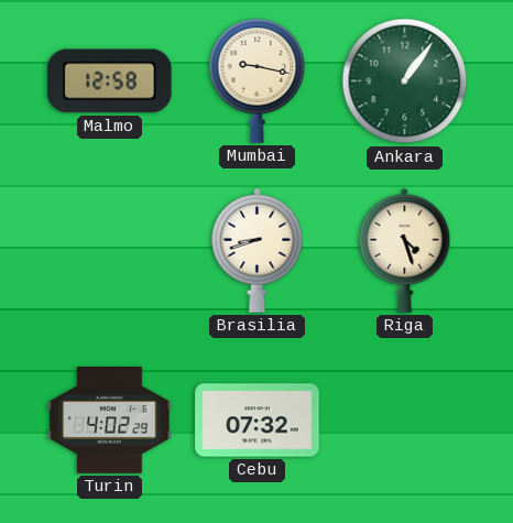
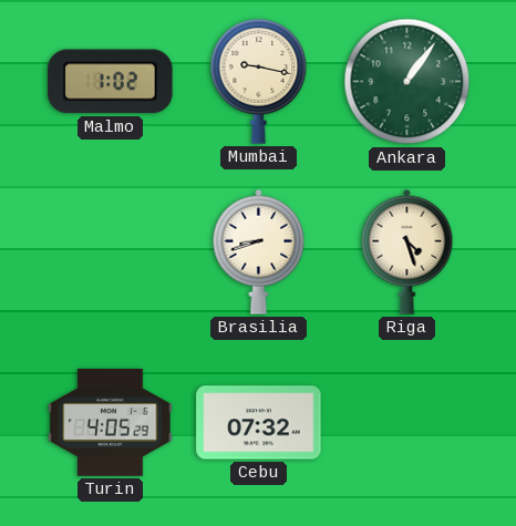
Malmo: 12:58 -> 1:02
Turin: 4:02 -> 4:05
